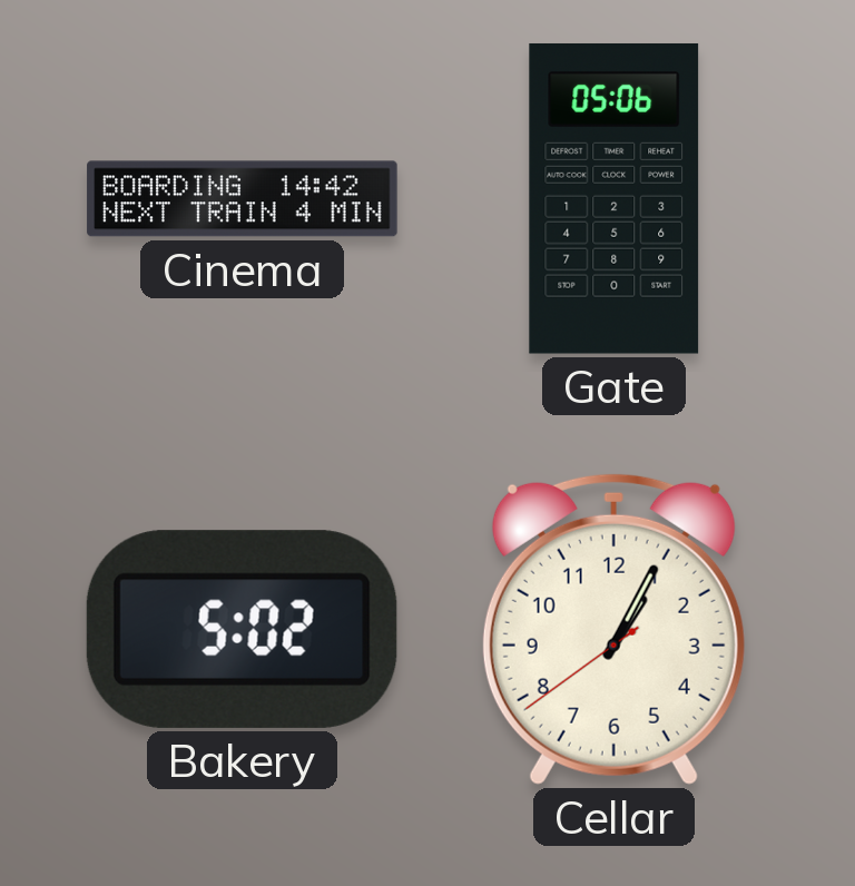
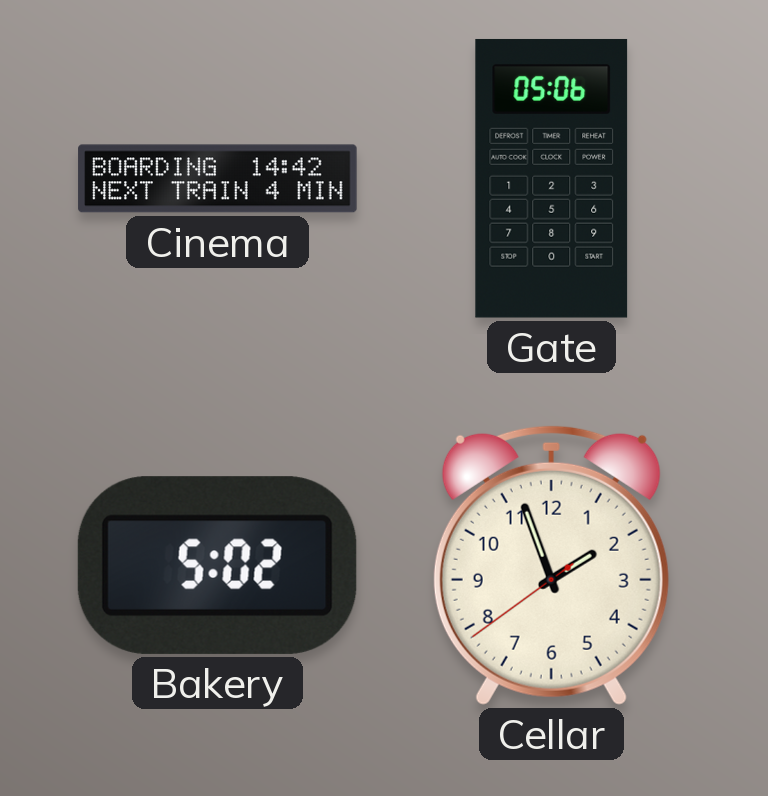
Cellar: 1:04 -> 1:56
